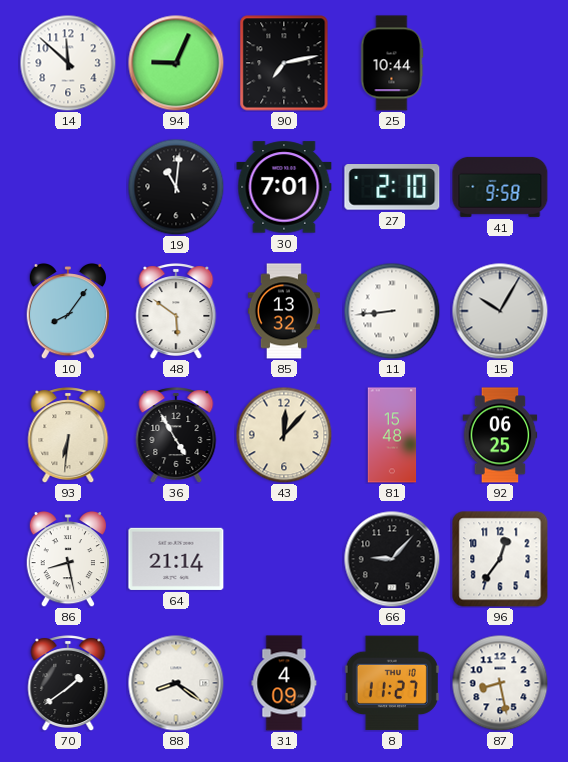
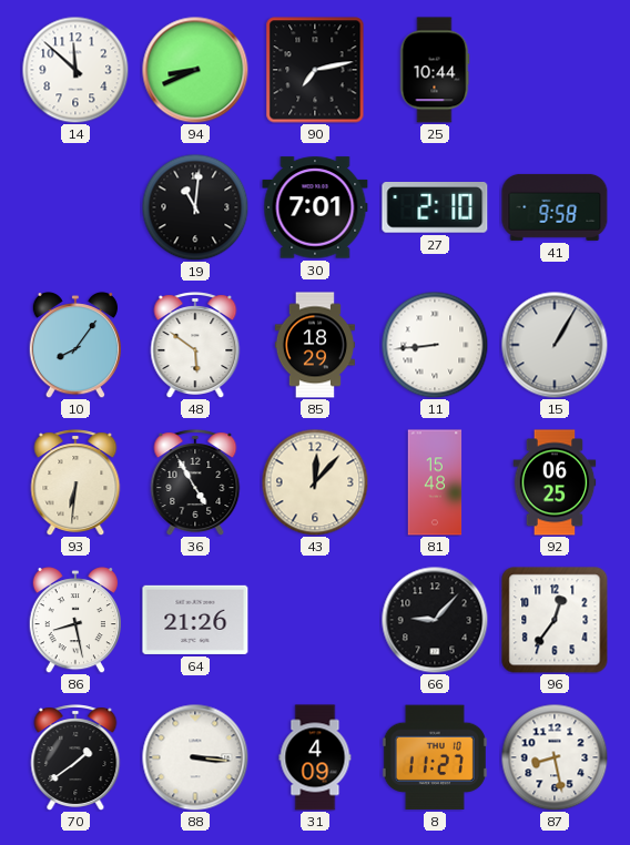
94: 9:04 -> 8:41
85: 13:32 -> 18:29
15: 10:05 -> 1:05
64: 21:14 -> 21:26
88: 8:21 -> 3:16
